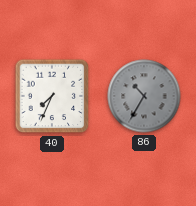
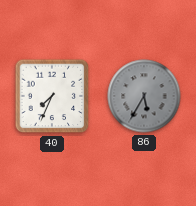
86: 10:35 -> 5:35
